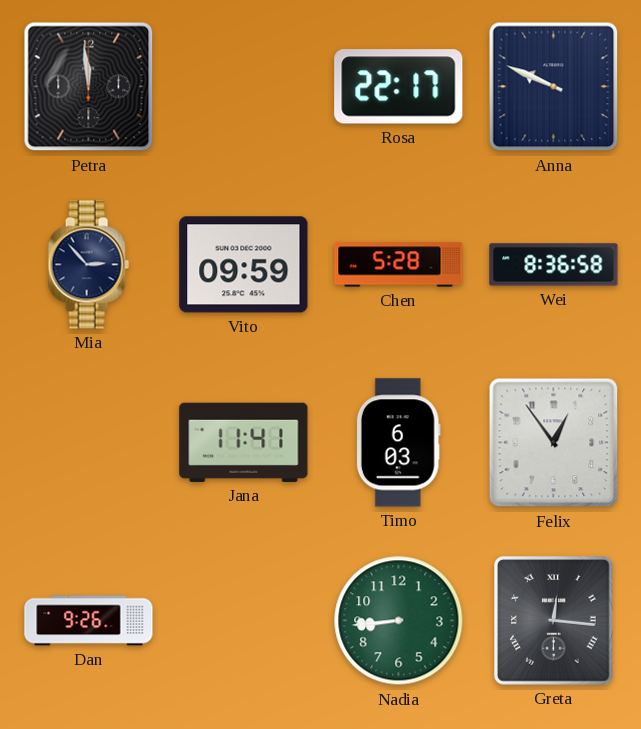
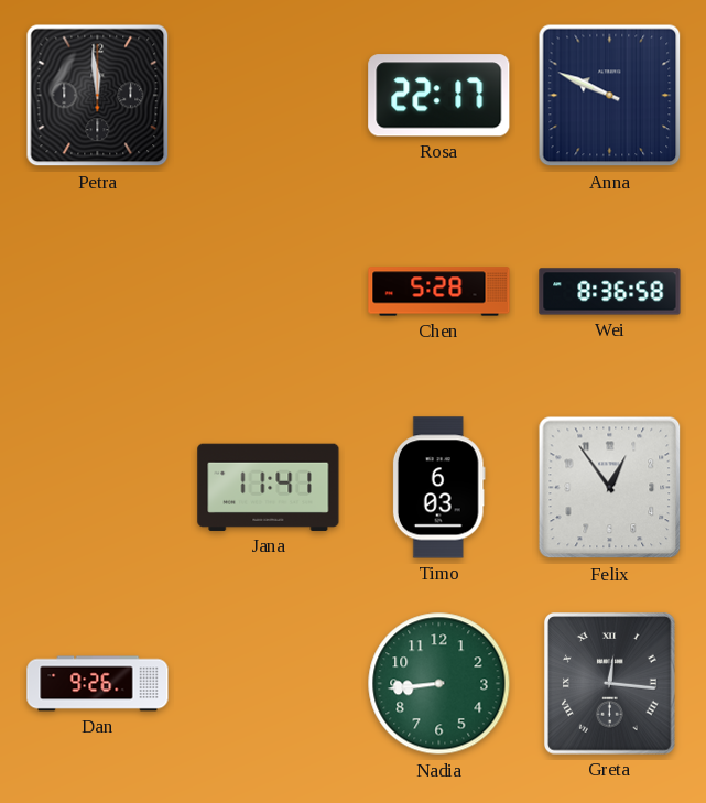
Mia: 2:53 -> none
Vito: 09:59 -> none
